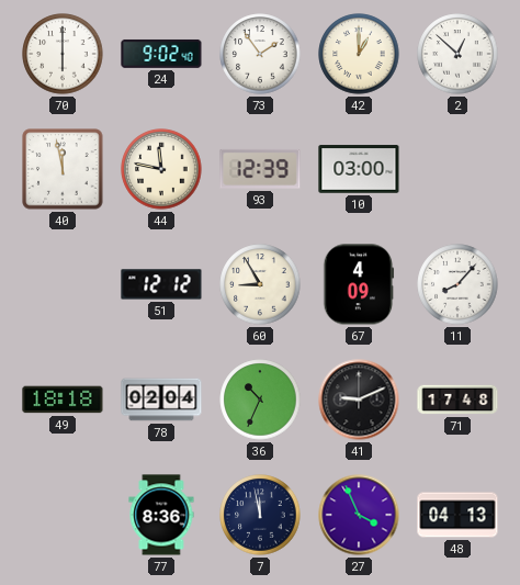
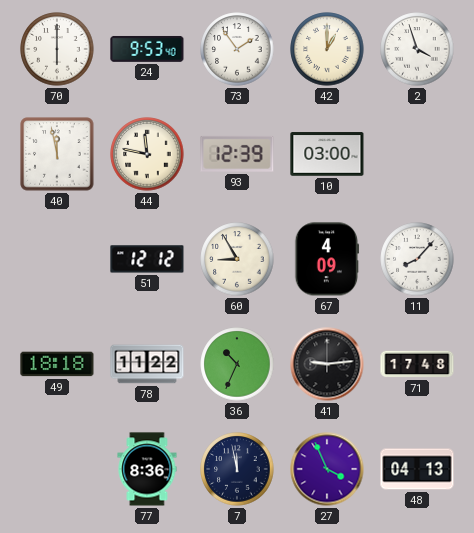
24: 9:02 -> 9:53
2: 12:52 -> 3:57
78: 02:04 -> 11:22
41: 9:11 -> 9:14
